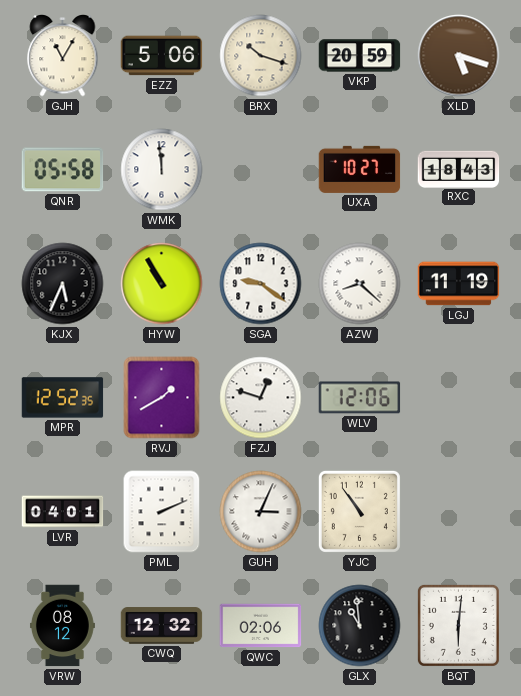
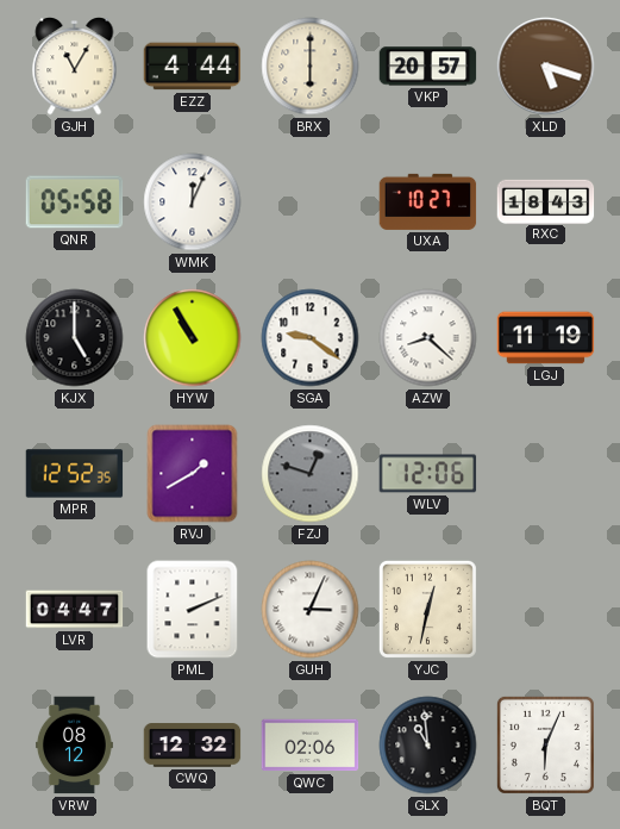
EZZ: 5:06 -> 4:44
BRX: 10:18 -> 6:00
VKP: 20:59 -> 20:57
WMK: 11:59 -> 12:04
KJX: 5:34 -> 5:00
FZJ dial: white -> grey
LVR: 04:01 -> 04:47
YJC: 10:54 -> 12:32
BQT: 6:01 -> 6:04
